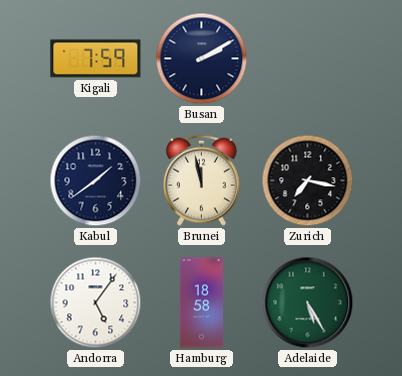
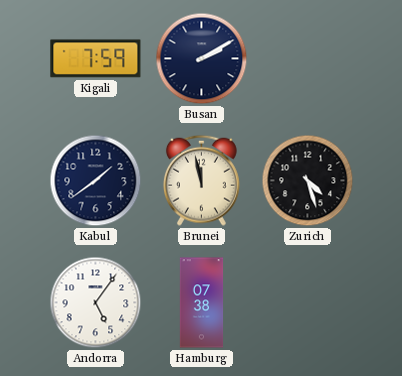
Zurich: 7:17 -> 4:27
Hamburg: 18:58 -> 07:38
Adelaide: 5:25 -> none
